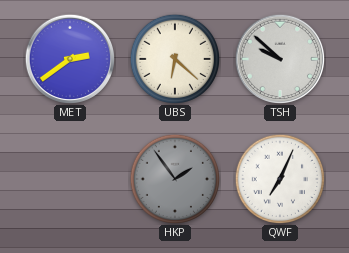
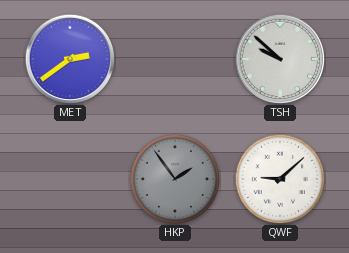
UBS: 6:22 -> none
QWF: 7:04 -> 9:08
